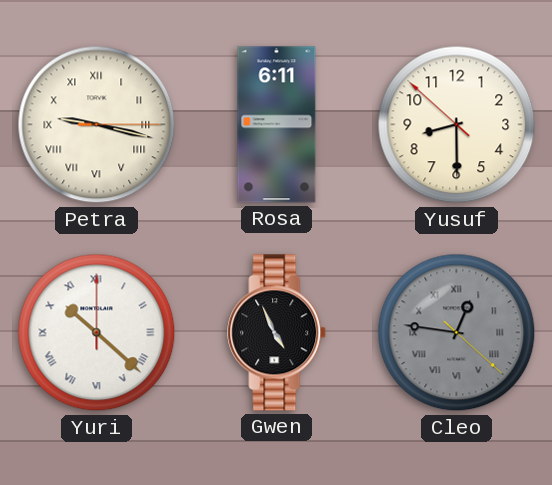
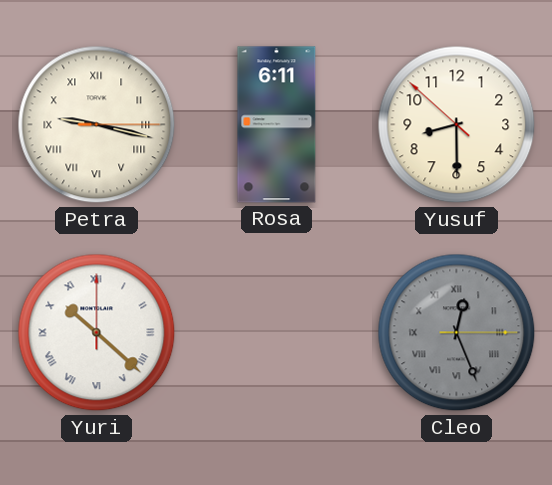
Gwen: 4:56 -> none
Cleo: 12:46 -> 12:26
